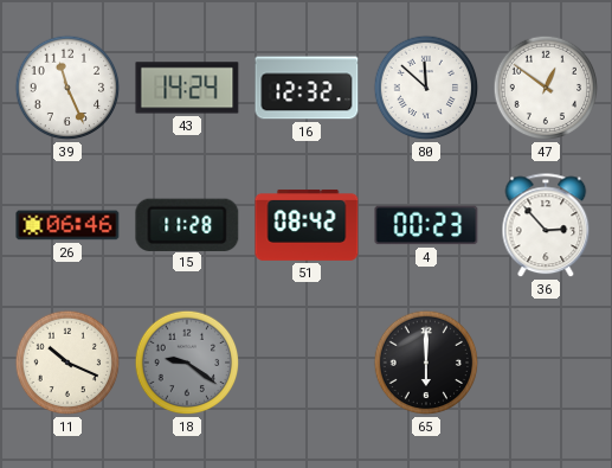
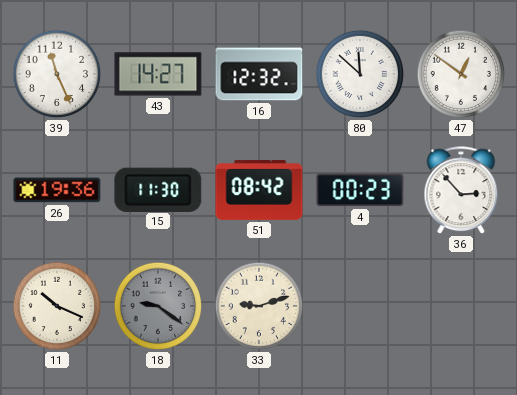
43: 14:24 -> 14:27
26: 06:46 -> 19:36
15: 11:28 -> 11:30
33: none -> 9:12
65: 6:00 -> none
